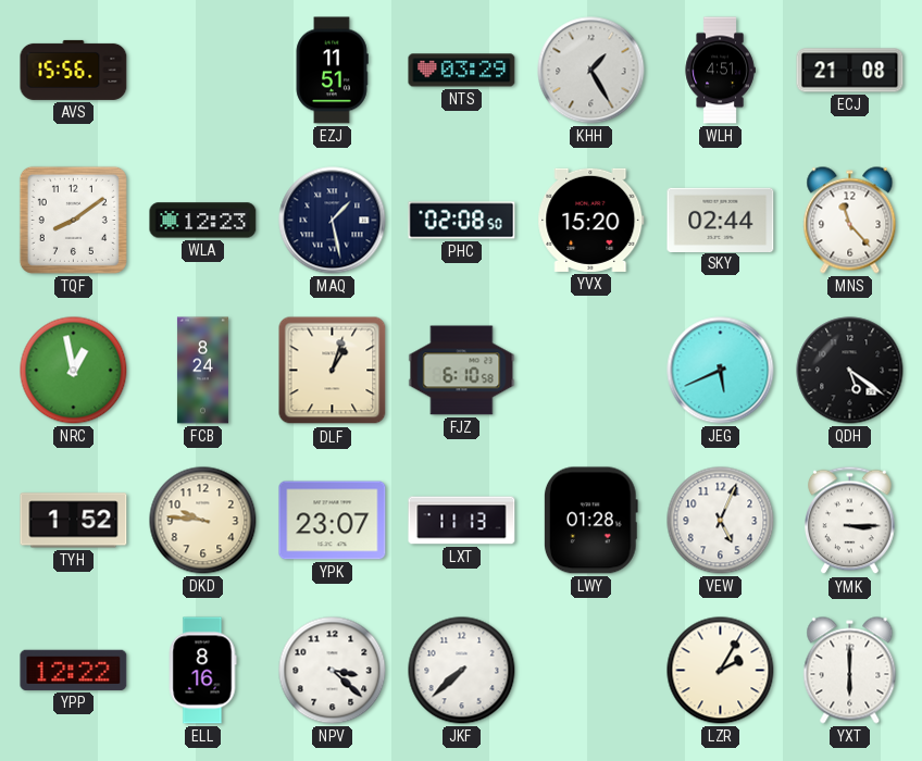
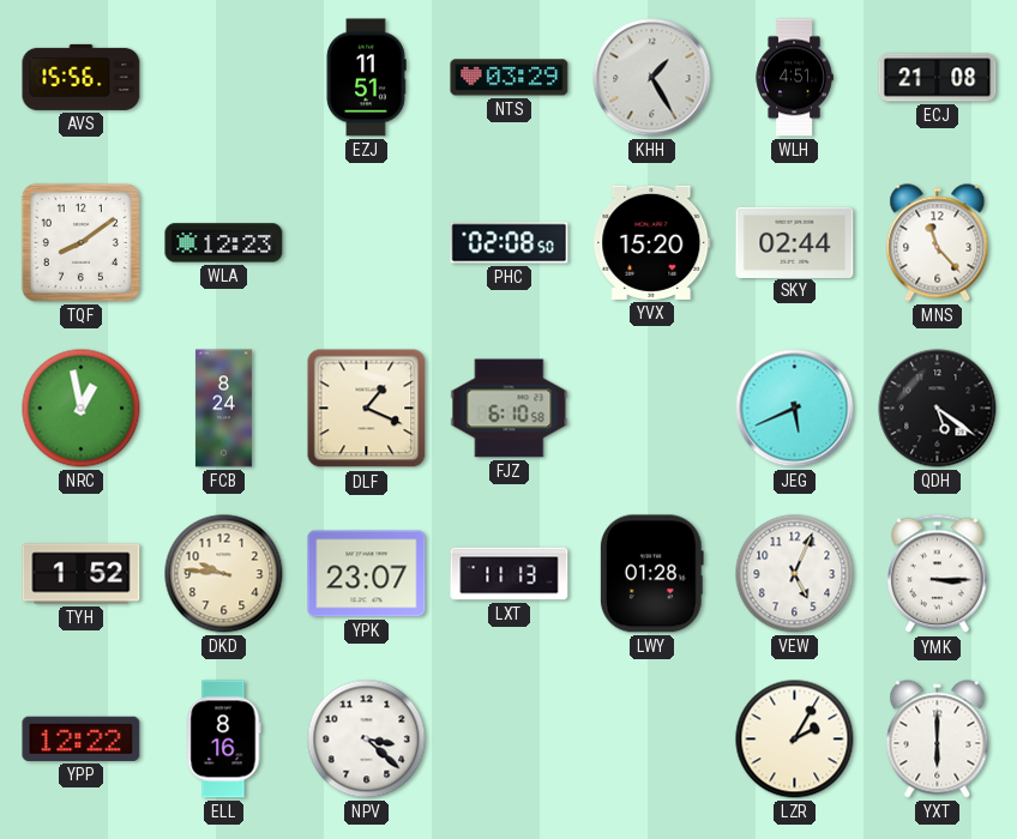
MAQ: 1:28 -> none
DLF: 1:03 -> 1:19
JKF: 7:38 -> none
